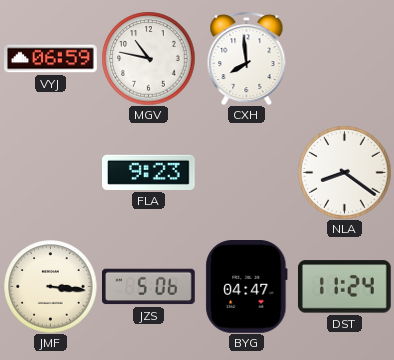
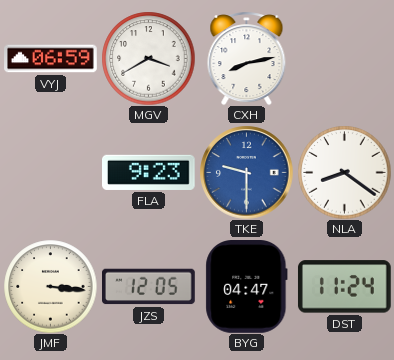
MGV: 10:47 -> 3:40
CXH: 7:59 -> 8:13
TKE: none -> 9:30
JZS: 5:06 -> 12:05
